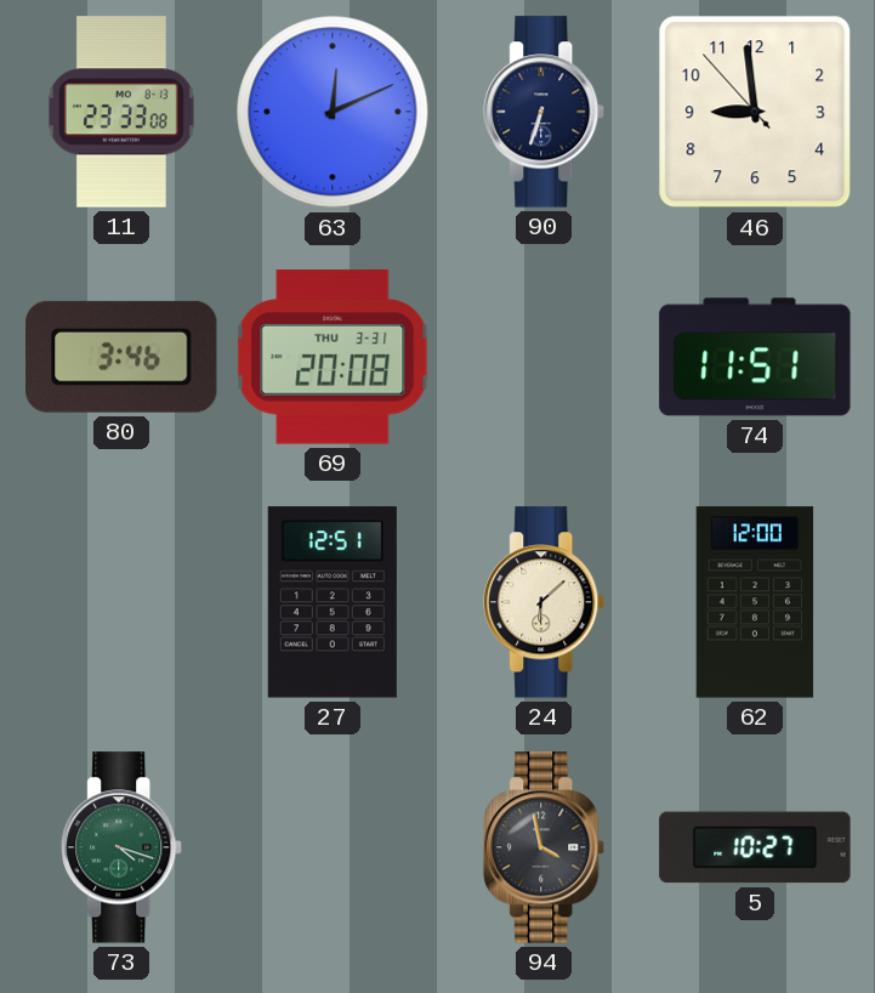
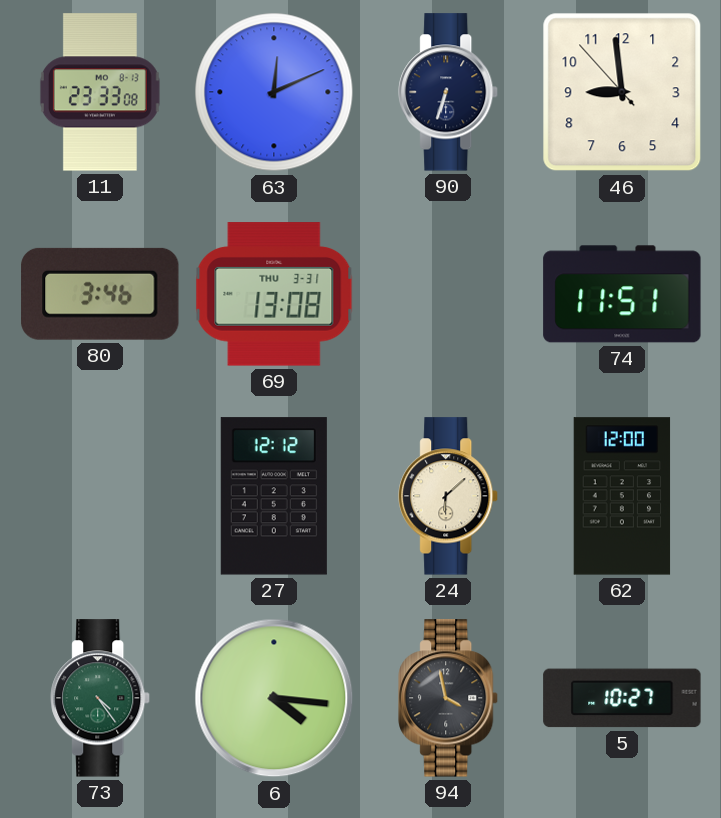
69: 20:08 -> 13:08
27: 12:51 -> 12:12
73: 4:18 -> 4:24
6: none -> 4:16
